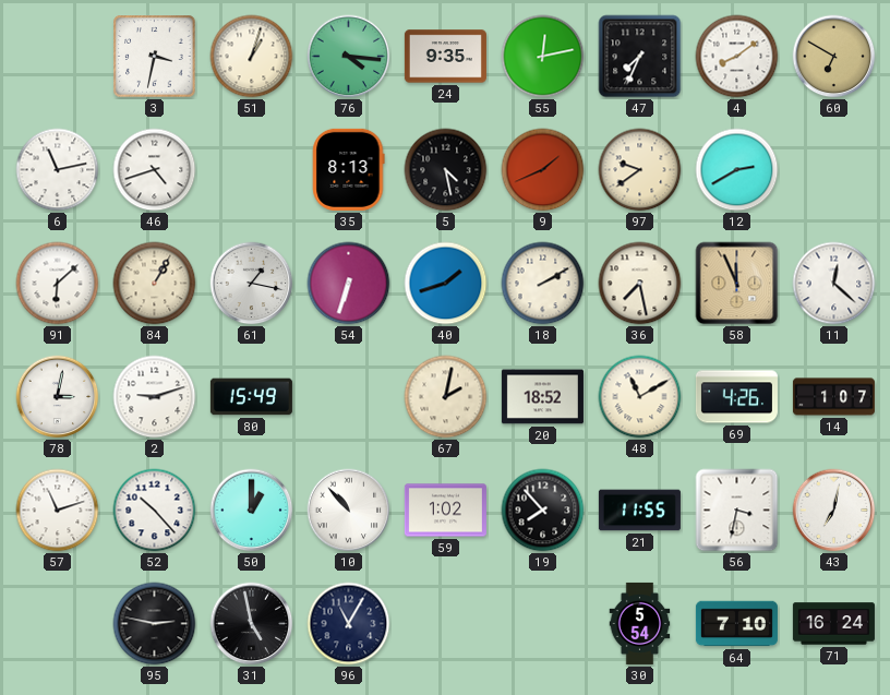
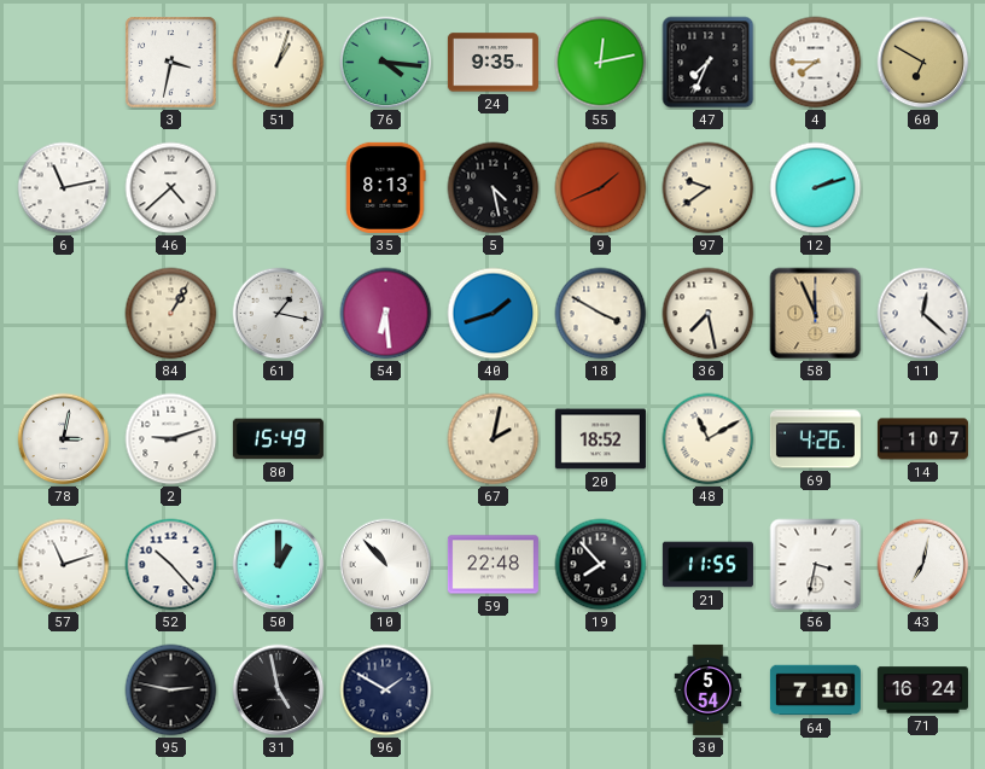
4: 8:09 -> 7:45
46: 4:42 -> 4:38
12: 2:40 -> 2:12
91: 6:08 -> none
54: 6:33 -> 6:29
18: 2:10 -> 3:50
59: 1:02 -> 22:48
96: 11:05 -> 1:50
